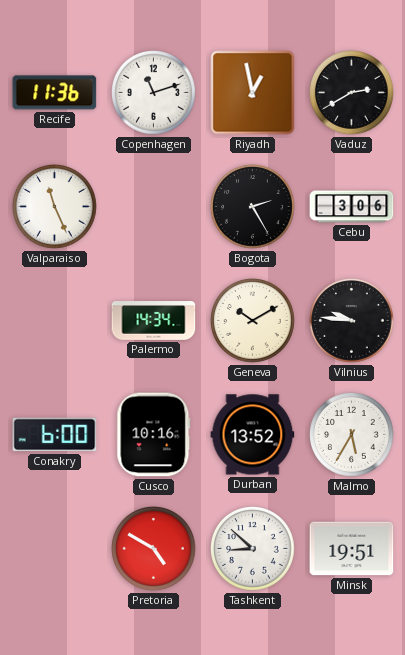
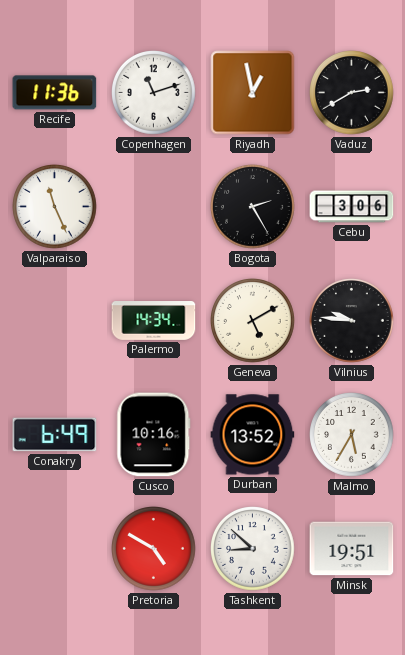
Geneva: 10:10 -> 5:10
Conakry: 6:00 -> 6:49
